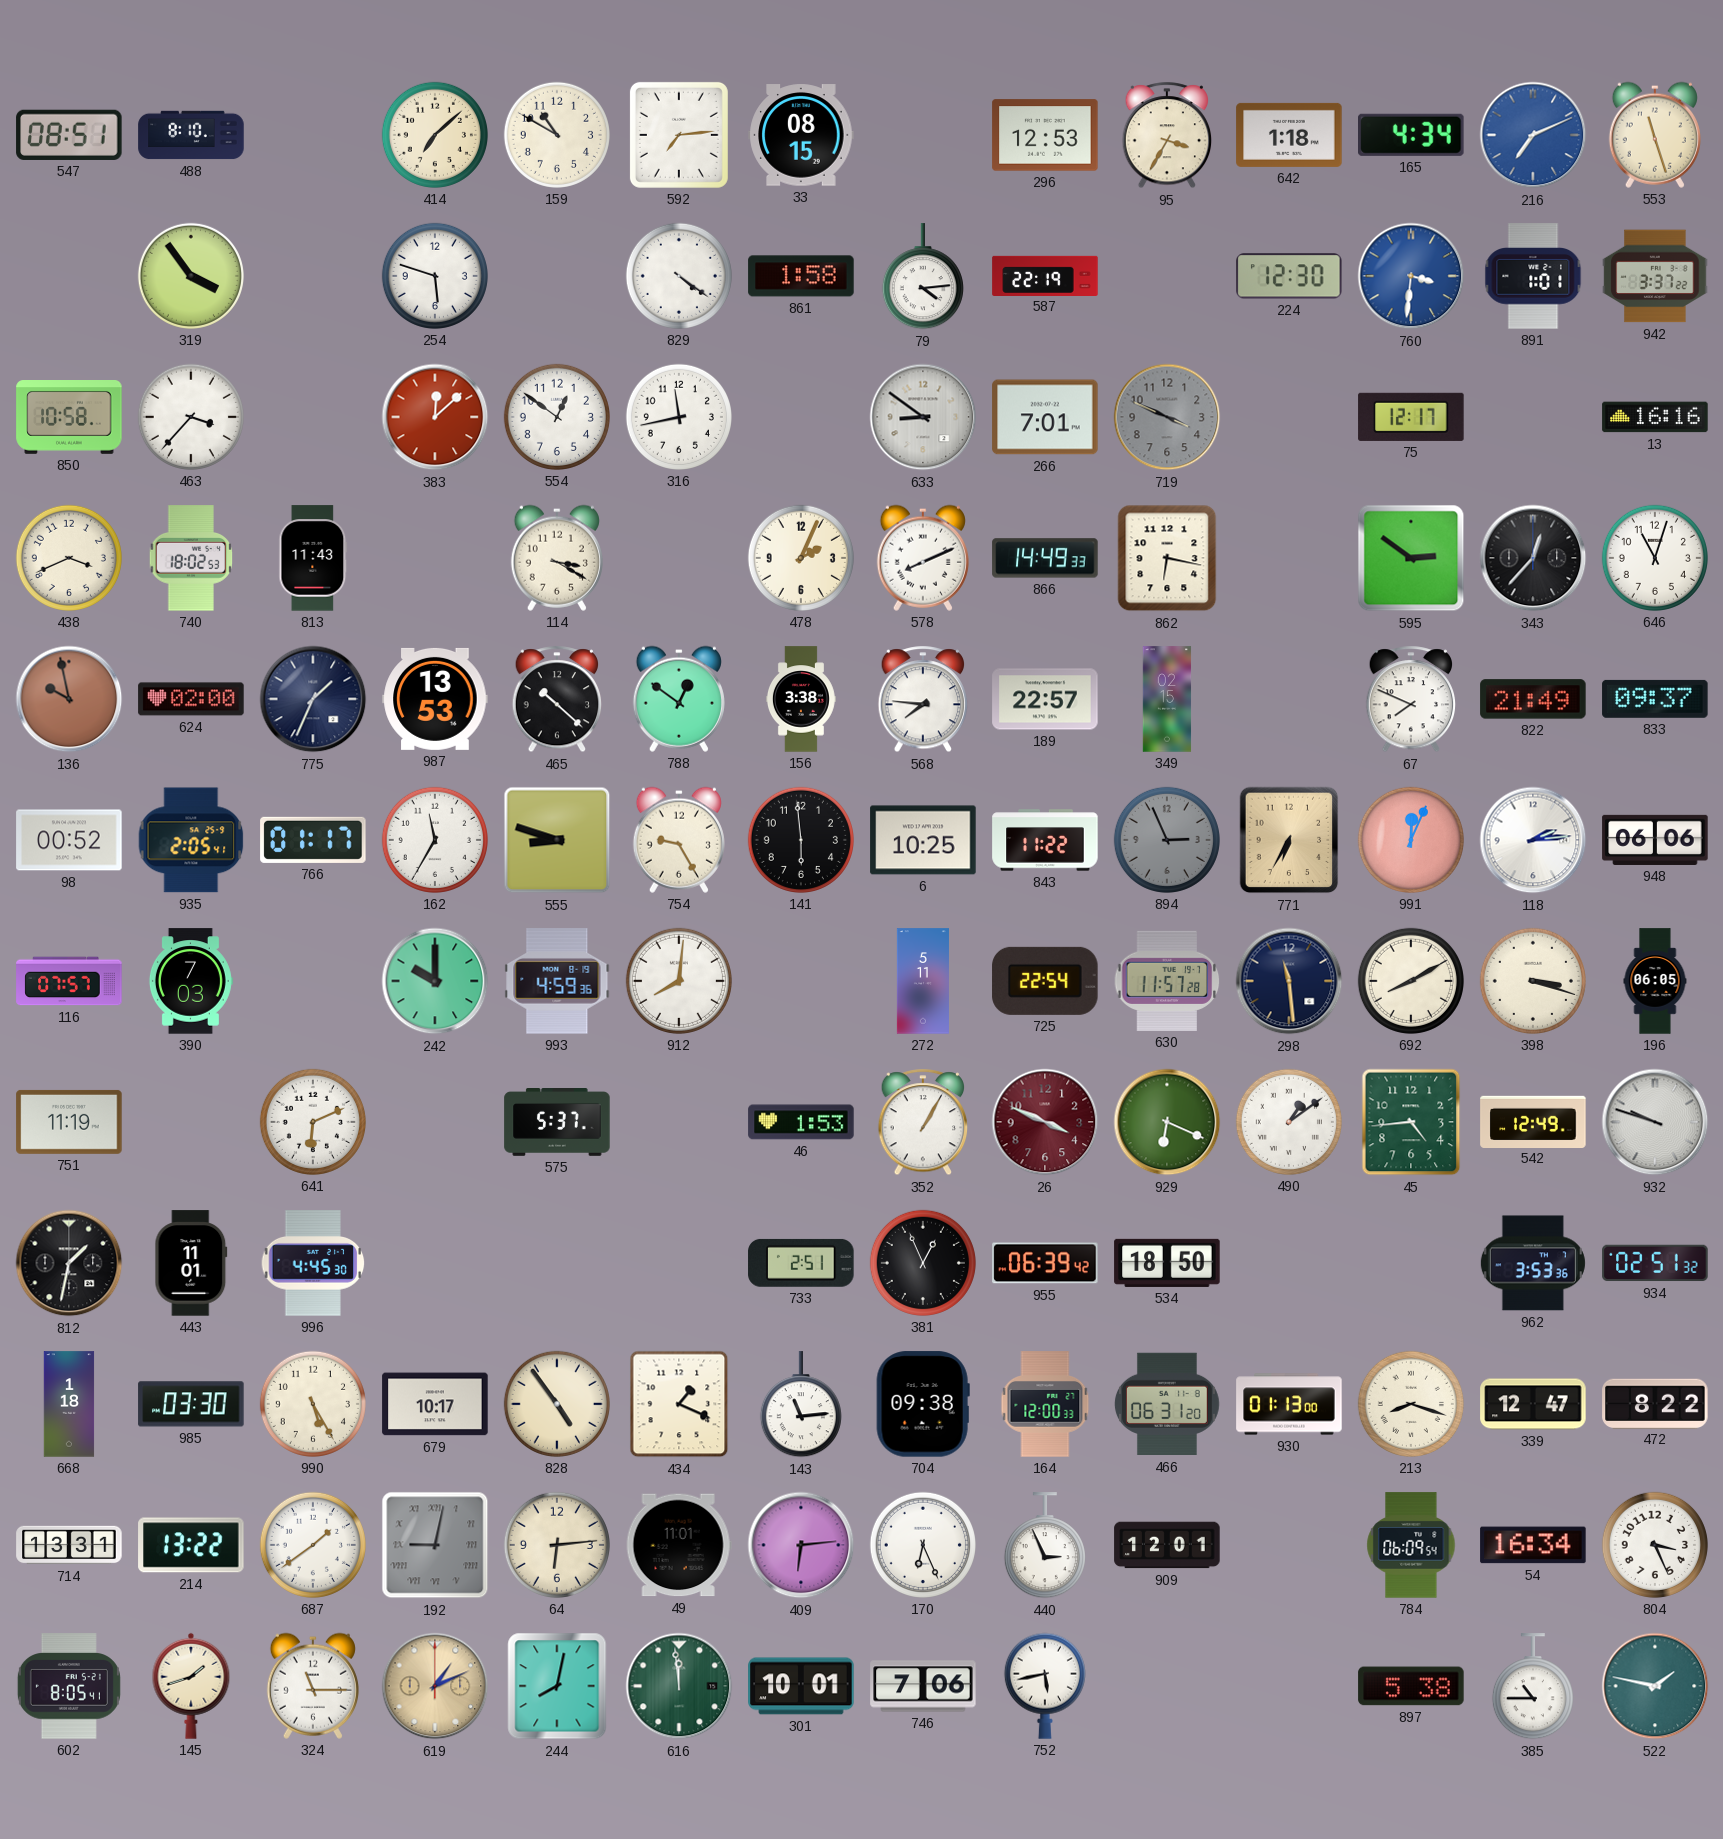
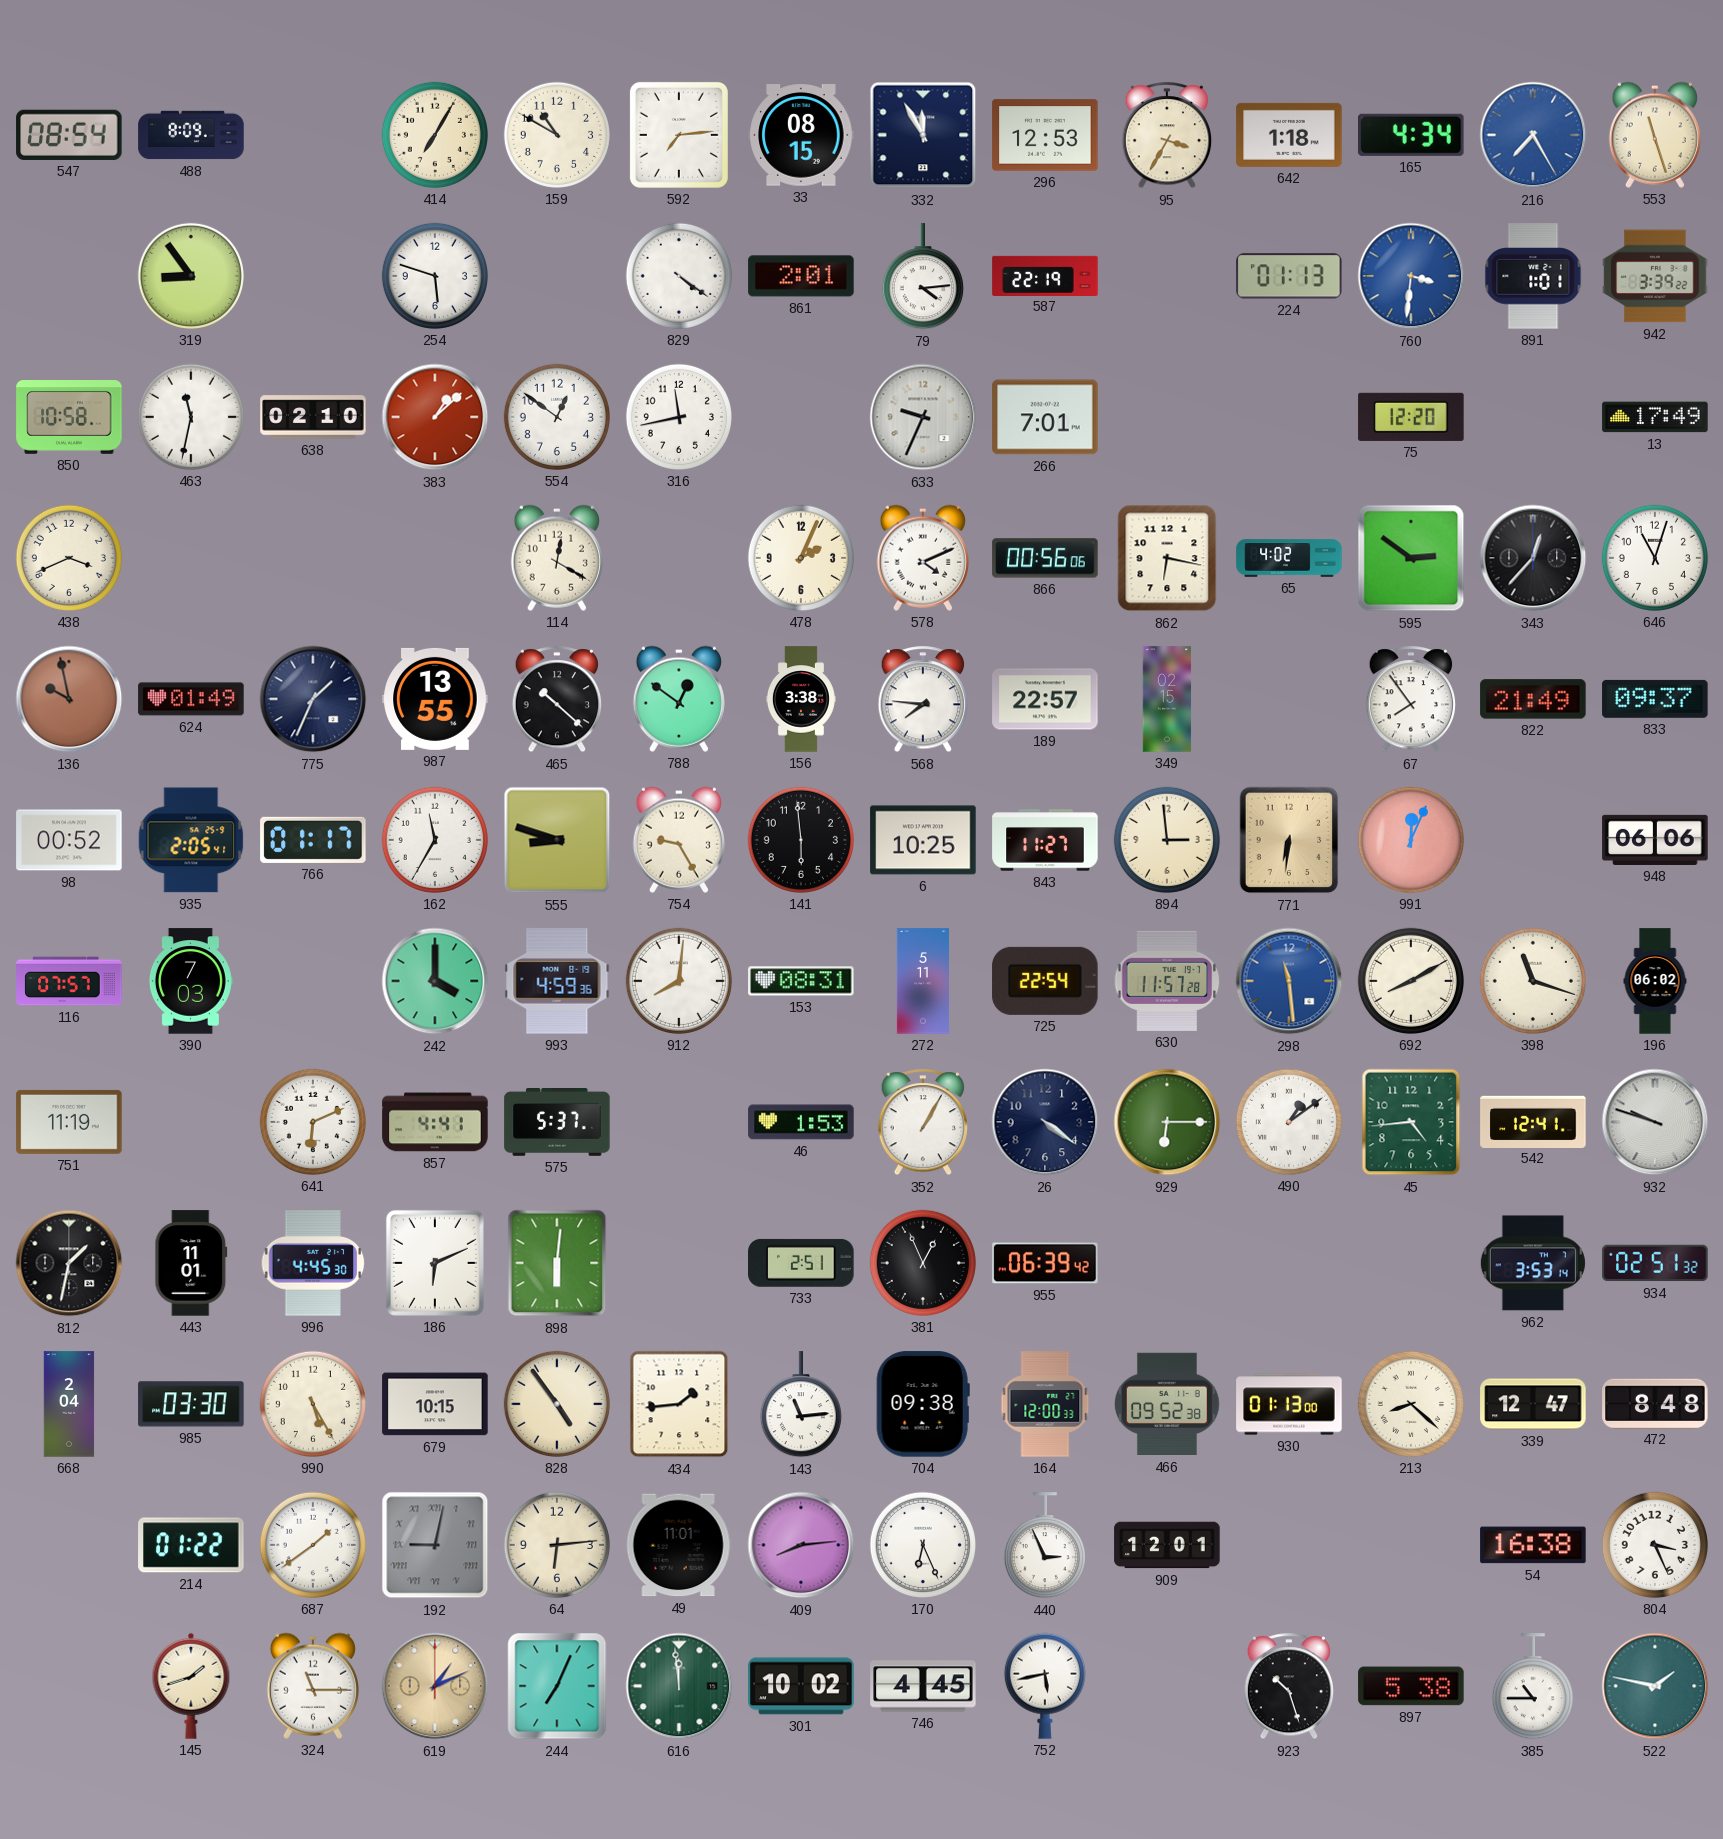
547: 08:51 -> 08:54
488: 8:10 -> 8:09
414: 7:08 -> 7:05
332: none -> 11:55
216: 7:11 -> 7:25
319: 3:54 -> 8:54
861: 1:58 -> 2:01
224: 12:30 -> 01:13
942: 3:37 -> 3:39
463: 3:37 -> 11:32
638: none -> 02:10
383: 12:08 -> 1:08
633: 8:51 -> 9:34
719: 3:49 -> none
75: 12:17 -> 12:20
13: 16:16 -> 17:49
740: 18:02 -> none
813: 11:43 -> none
114: 3:20 -> 12:20
578: 8:11 -> 4:11
866: 14:49 -> 00:56
65: none -> 4:02
624: 02:00 -> 01:49
987: 13:53 -> 13:55
67: 7:49 -> 7:54
843: 11:22 -> 11:27
894: 2:56 -> 2:59
894 dial: grey -> cream
771: 6:35 -> 6:31
118: 2:14 -> none
242: 10:00 -> 4:00
153: none -> 08:31
298 dial: navy -> blue
398: 3:18 -> 11:18
196: 06:05 -> 06:02
857: none -> 4:41
26: 3:49 -> 4:21
26 dial: burgundy -> navy
929: 6:19 -> 6:15
542: 12:49 -> 12:41
186: none -> 6:11
898: none -> 6:01
534: 18:50 -> none
962: 3:53:36 -> 3:53:14
668: 1:18 -> 2:04
679: 10:17 -> 10:15
434: 1:19 -> 1:44
466: 06:31 -> 09:52
213: 8:18 -> 8:22
472: 8:22 -> 8:48
714: 13:31 -> none
214: 13:22 -> 01:22
409: 6:14 -> 8:14
784: 06:09 -> none
54: 16:34 -> 16:38
602: 8:05 -> none
244: 8:02 -> 7:04
301: 10:01 -> 10:02
746: 7:06 -> 4:45
923: none -> 10:27
